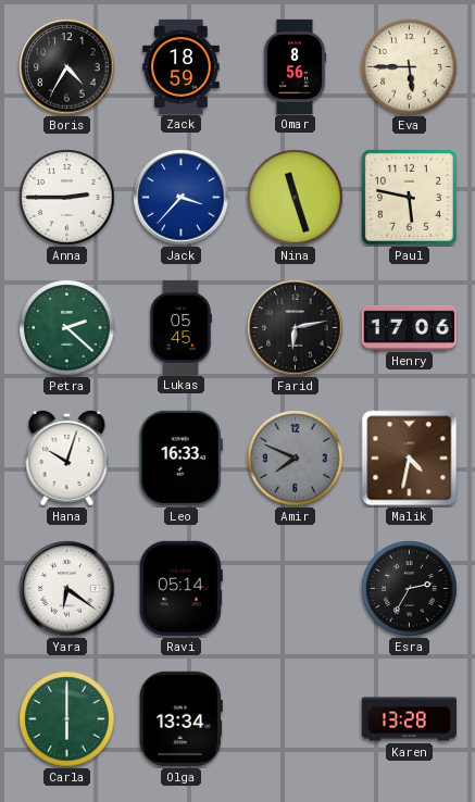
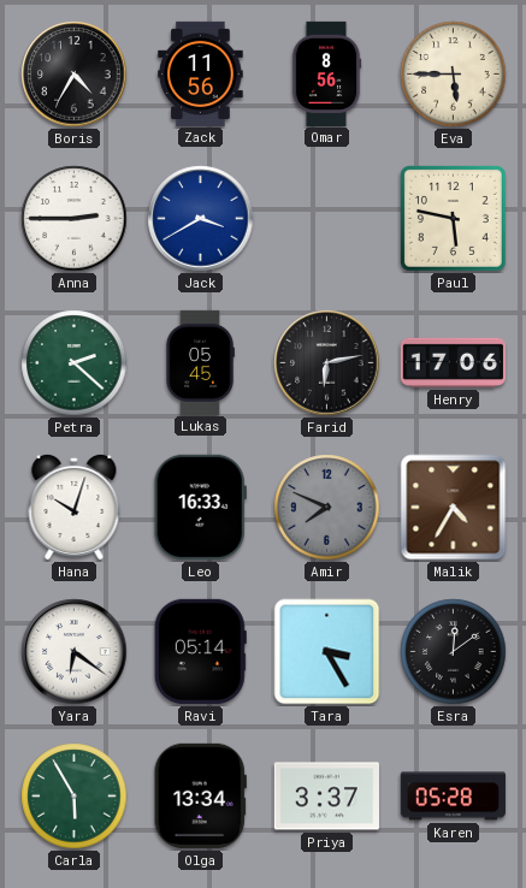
Zack: 18:59 -> 11:56
Jack: 3:37 -> 3:40
Nina: 11:27 -> none
Malik: 4:32 -> 4:35
Tara: none -> 3:25
Esra: 2:35 -> 12:09
Carla: 6:00 -> 5:55
Priya: none -> 3:37
Karen: 13:28 -> 05:28
